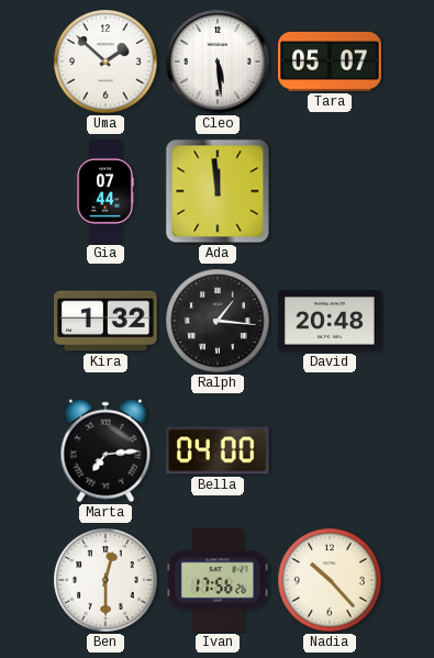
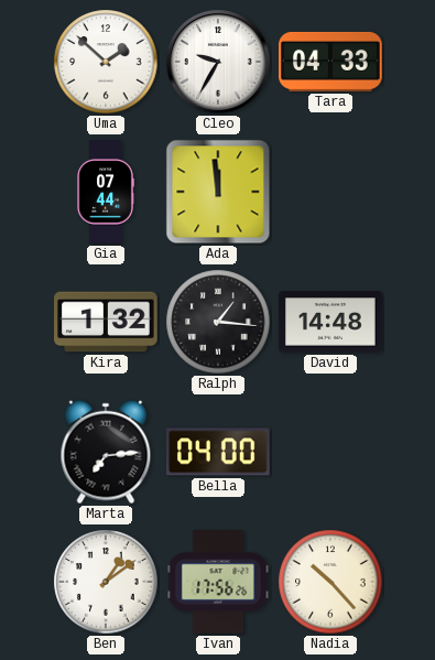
Cleo: 5:29 -> 9:35
Tara: 05:07 -> 04:33
David: 20:48 -> 14:48
Ben: 12:30 -> 1:09
